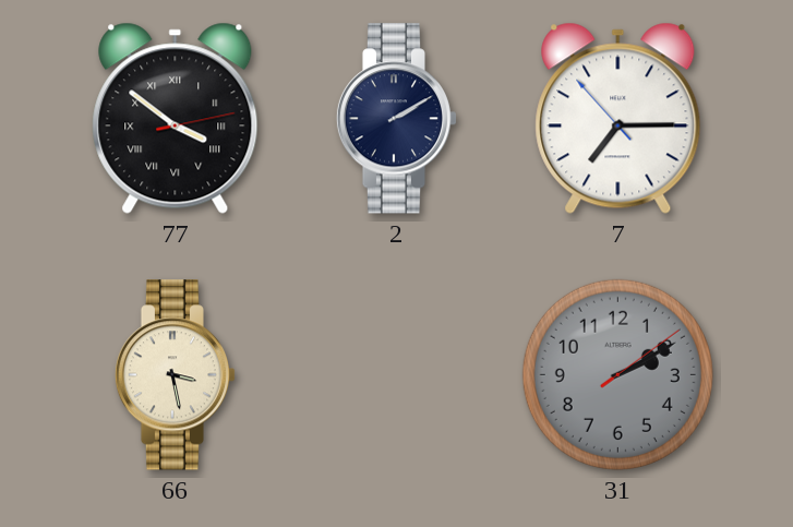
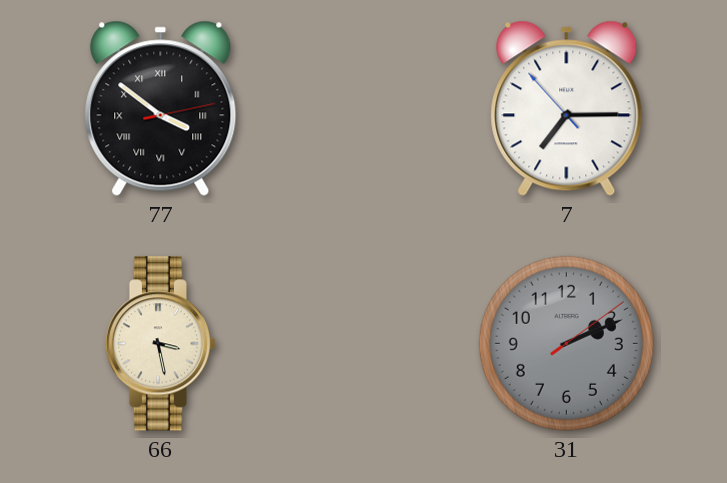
2: 2:10 -> none
31: 2:10 -> 2:11
